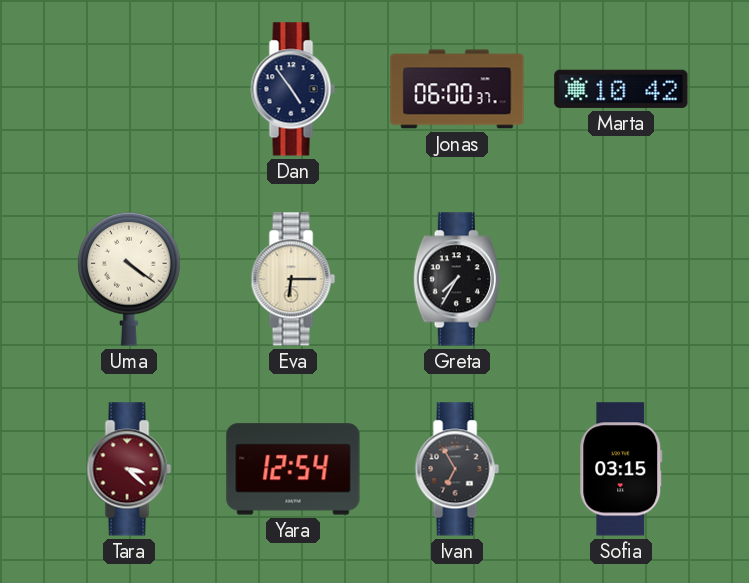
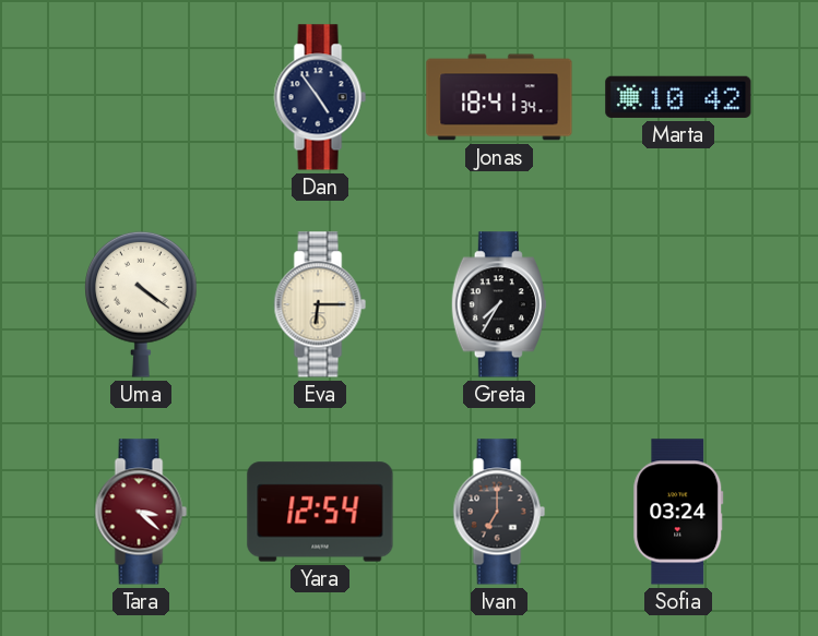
Jonas: 06:00 -> 18:41
Ivan: 6:55 -> 7:00
Sofia: 03:15 -> 03:24
